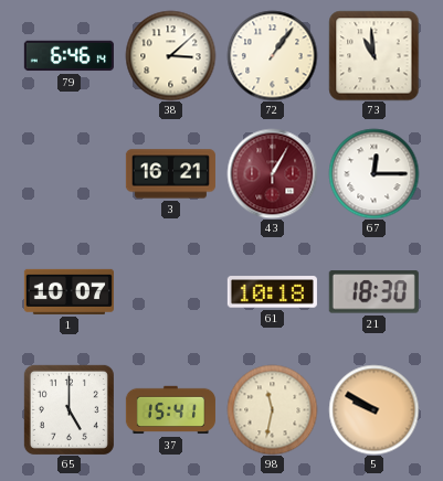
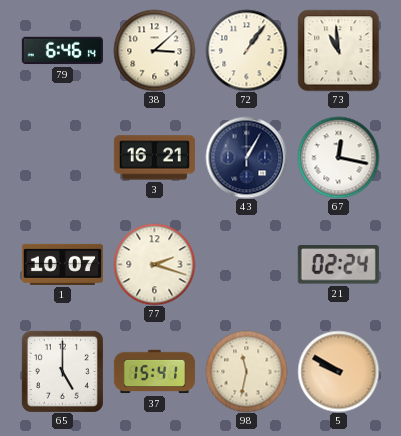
43 dial: burgundy -> navy
67: 12:15 -> 12:17
77: none -> 2:18
61: 10:18 -> none
21: 18:30 -> 02:24
